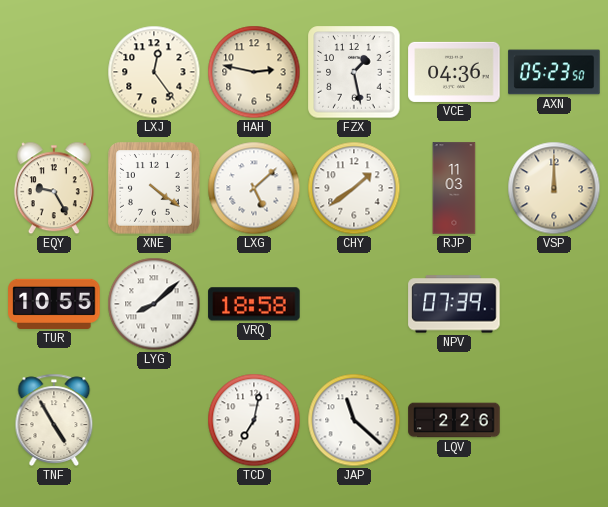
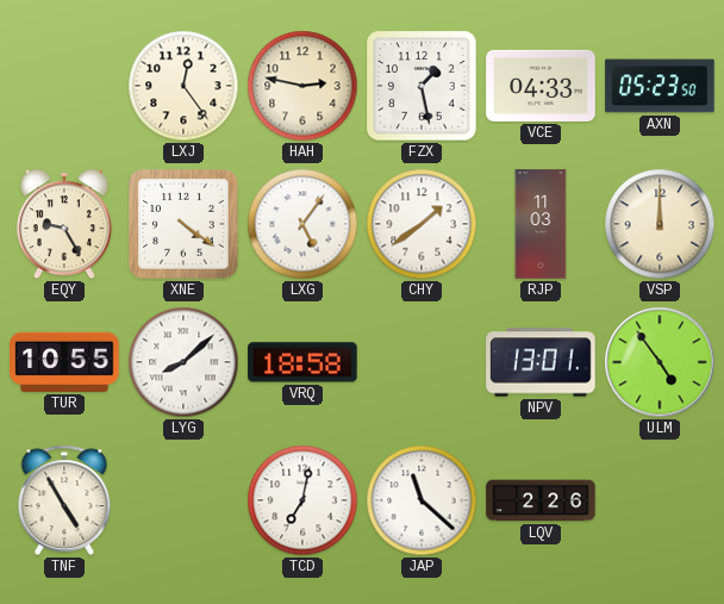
VCE: 04:36 -> 04:33
LXG: 5:08 -> 5:06
NPV: 07:39 -> 13:01
ULM: none -> 4:54
